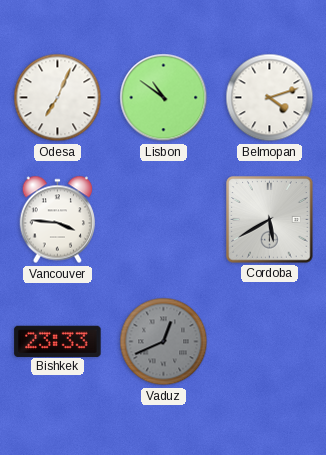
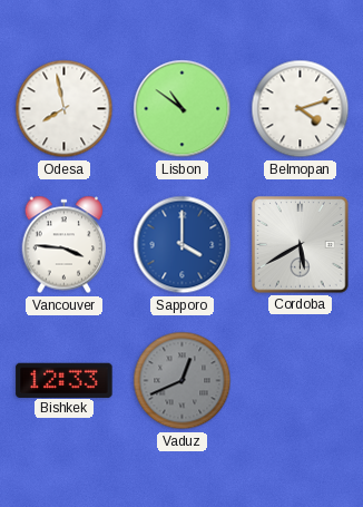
Odesa: 7:04 -> 7:58
Sapporo: none -> 4:00
Bishkek: 23:33 -> 12:33
